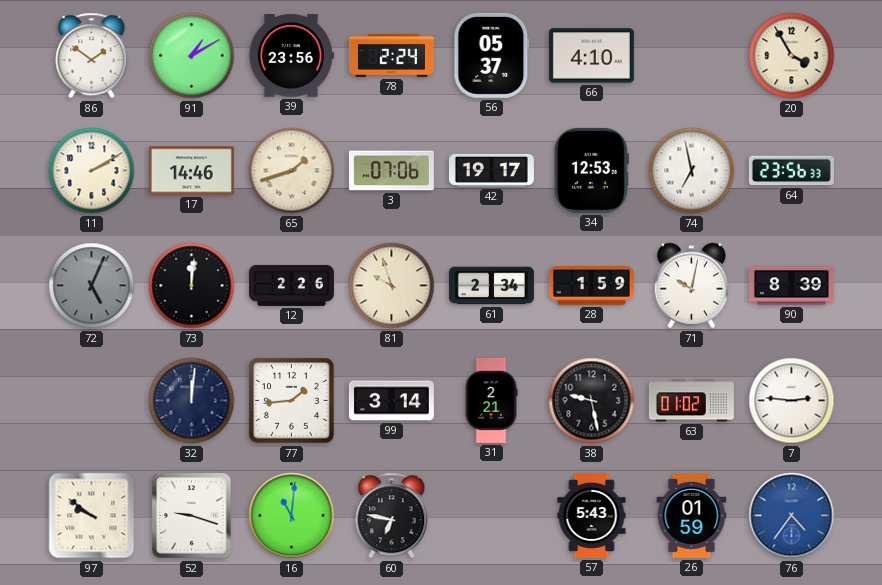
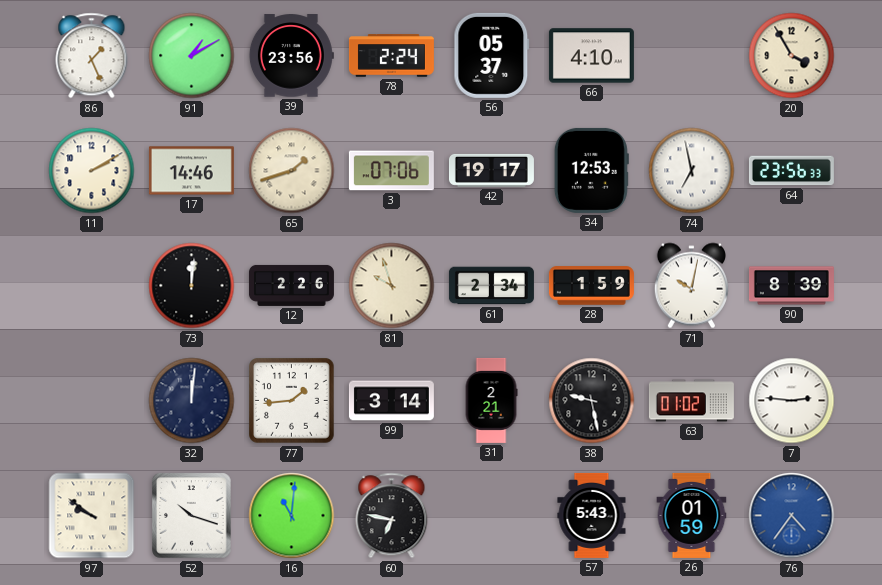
86: 1:51 -> 1:26
72: 5:04 -> none
52: 9:18 -> 10:18
